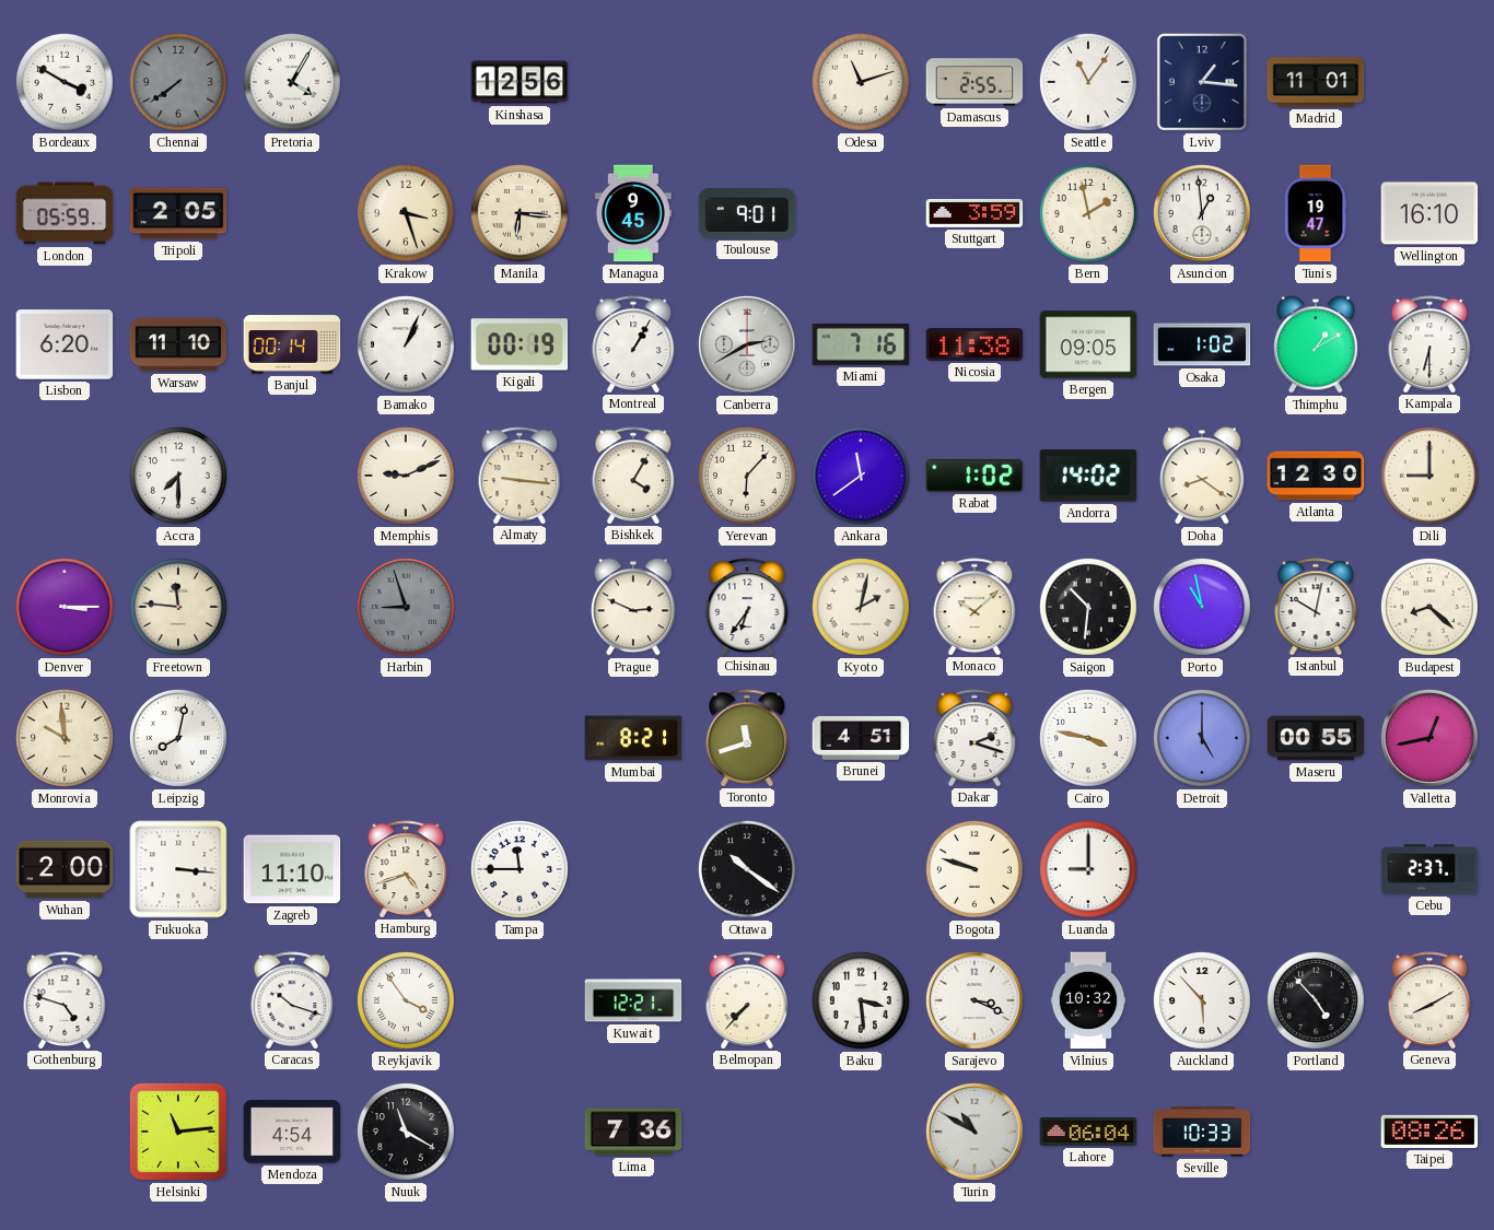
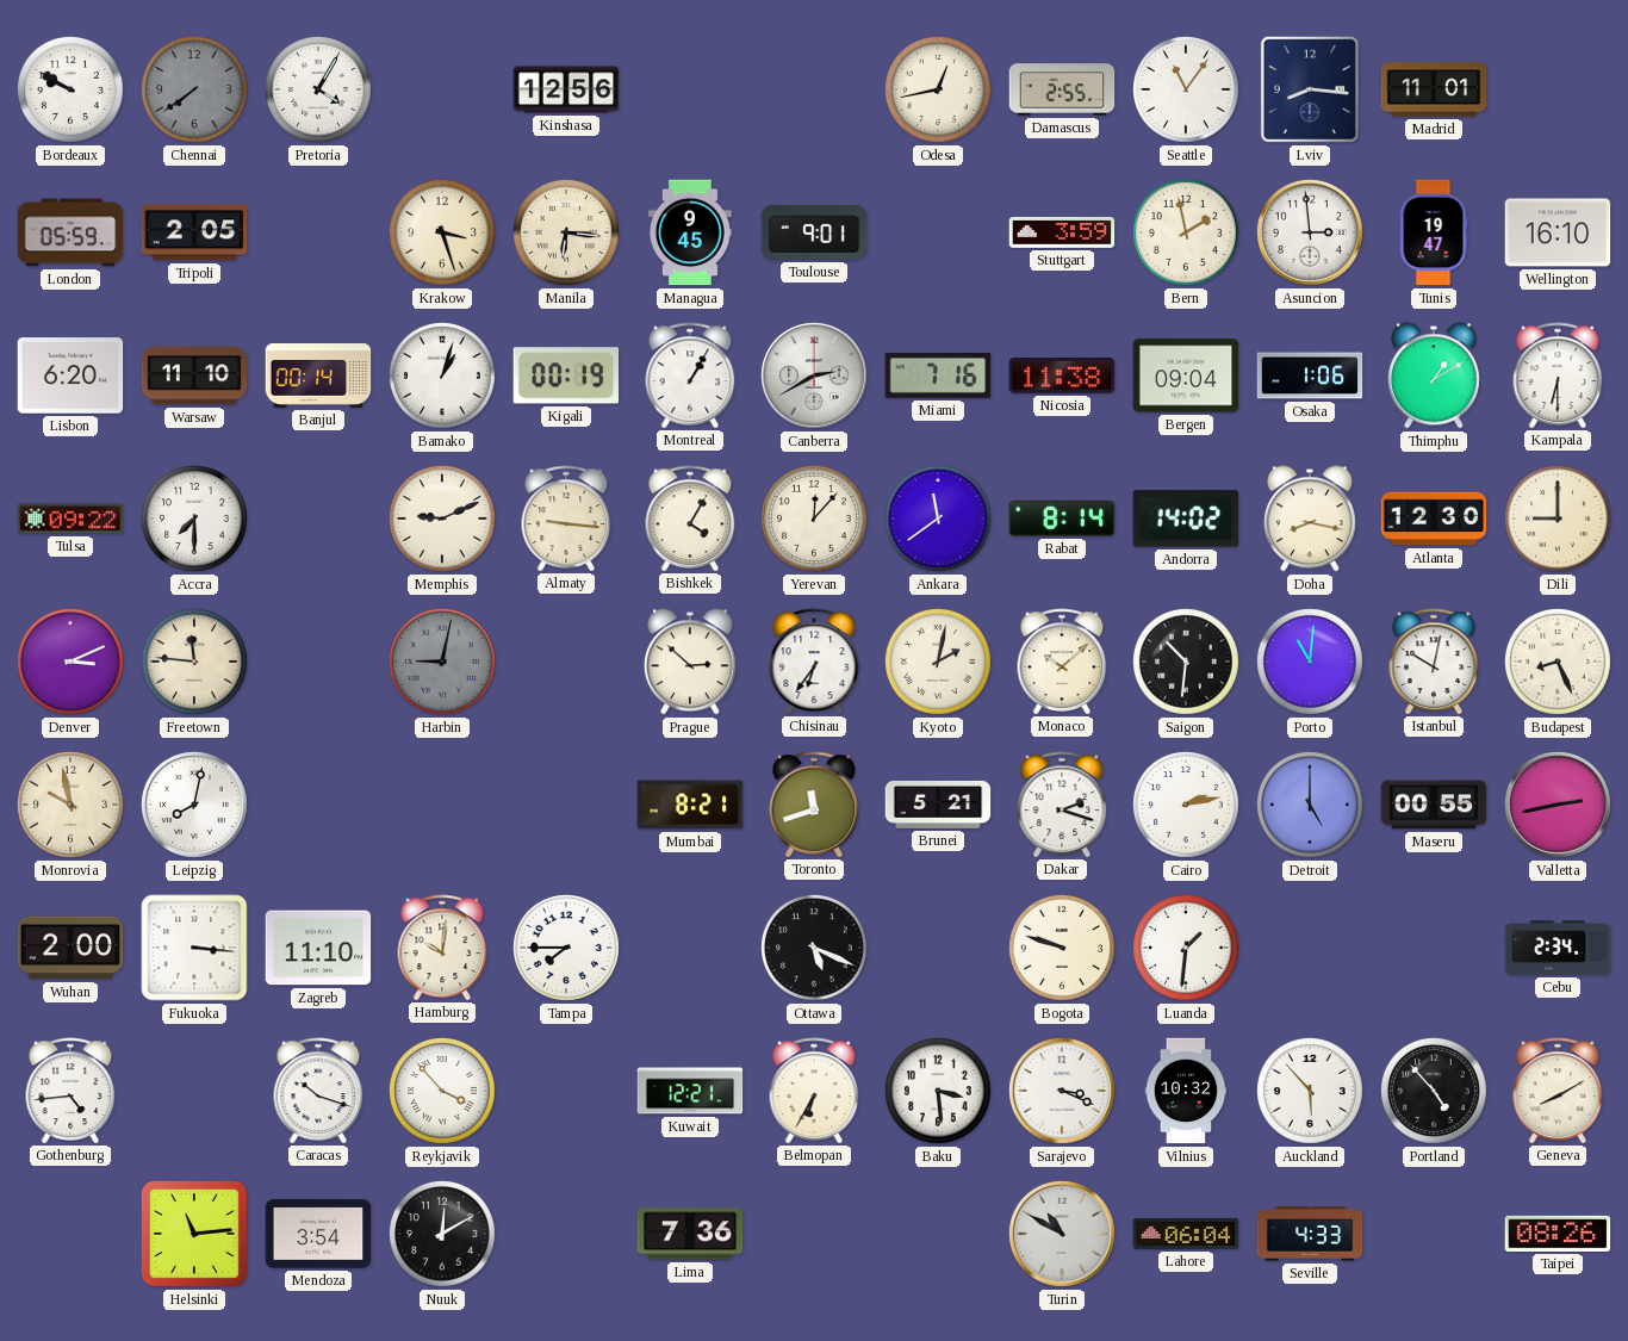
Bordeaux: 3:50 -> 9:50
Odesa: 11:12 -> 12:43
Lviv: 1:16 -> 8:16
Asuncion: 12:59 -> 2:59
Bamako: 1:04 -> 1:03
Bergen: 09:05 -> 09:04
Osaka: 1:02 -> 1:06
Tulsa: none -> 09:22
Yerevan: 6:07 -> 12:07
Rabat: 1:02 -> 8:14
Doha: 8:21 -> 8:17
Denver: 3:15 -> 3:11
Harbin: 8:57 -> 9:02
Prague: 2:49 -> 2:52
Porto: 10:58 -> 11:01
Budapest: 8:22 -> 8:26
Monrovia: 9:59 -> 9:58
Brunei: 4:51 -> 5:21
Cairo: 3:47 -> 2:13
Valletta: 12:43 -> 2:43
Hamburg: 4:42 -> 10:01
Tampa: 11:45 -> 7:45
Ottawa: 10:21 -> 5:19
Luanda: 9:00 -> 1:31
Cebu: 2:37 -> 2:34
Gothenburg: 4:48 -> 4:44
Reykjavik: 3:54 -> 3:53
Belmopan: 7:37 -> 6:35
Mendoza: 4:54 -> 3:54
Nuuk: 11:20 -> 12:10
Seville: 10:33 -> 4:33
